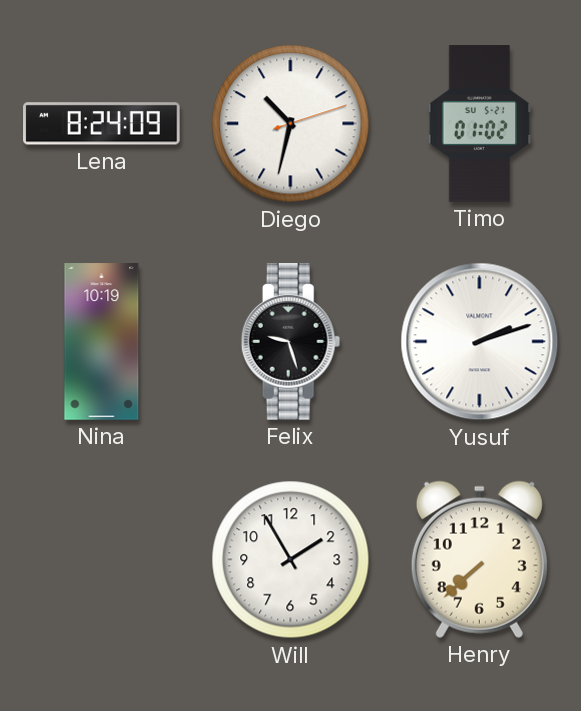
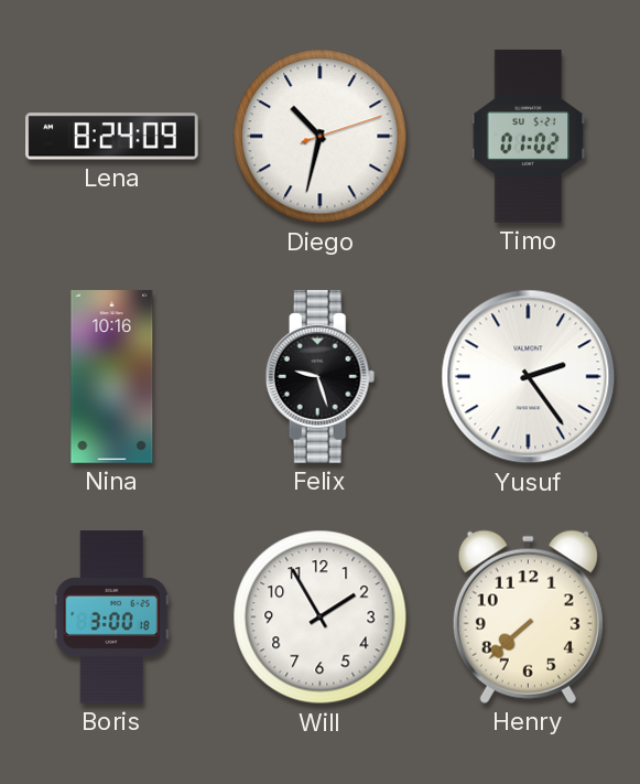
Nina: 10:19 -> 10:16
Yusuf: 2:12 -> 2:24
Boris: none -> 3:00
